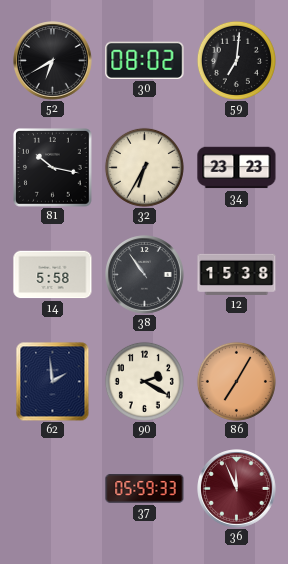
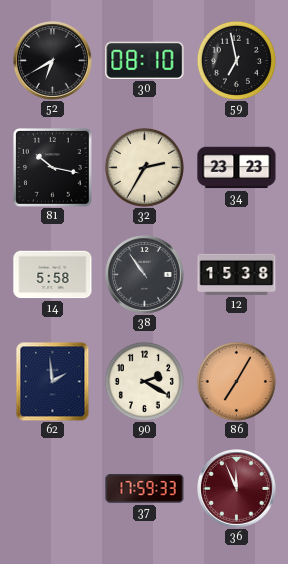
30: 08:02 -> 08:10
59: 7:01 -> 6:58
32: 6:35 -> 2:35
37: 05:59 -> 17:59
